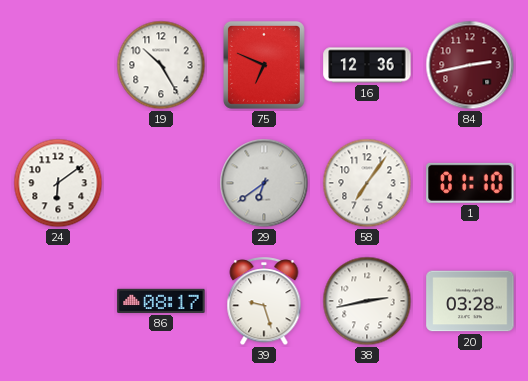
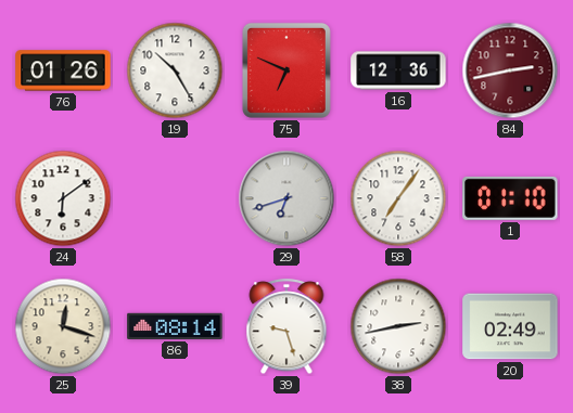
76: none -> 01:26
29: 6:39 -> 6:42
25: none -> 12:18
86: 08:17 -> 08:14
20: 03:28 -> 02:49
